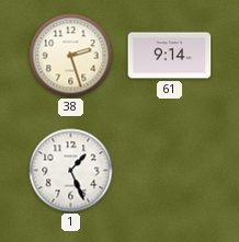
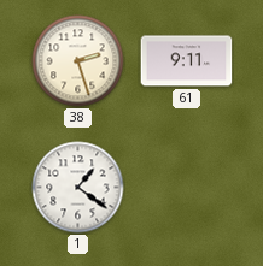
61: 9:14 -> 9:11
1: 1:26 -> 1:21
